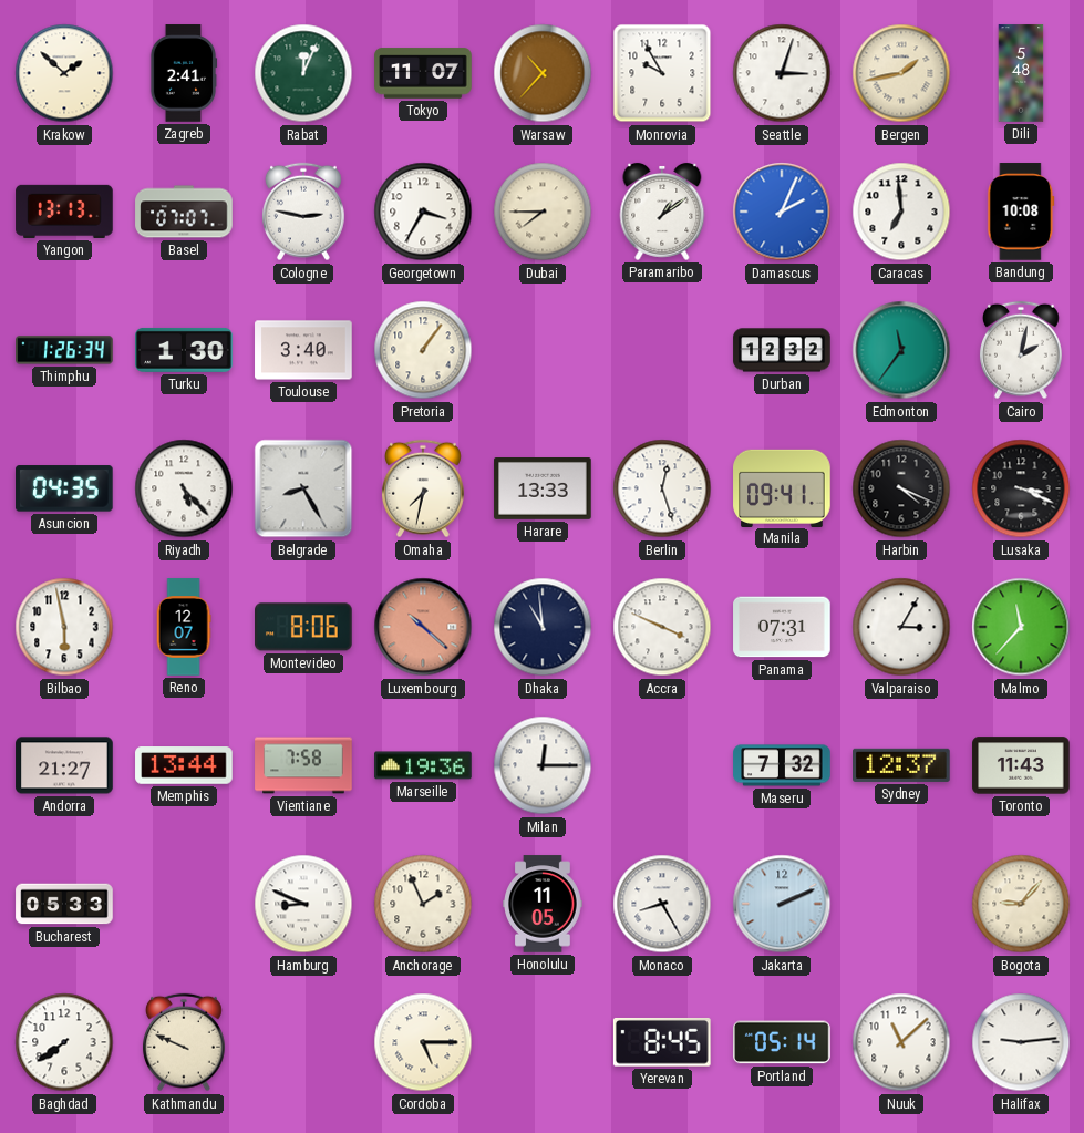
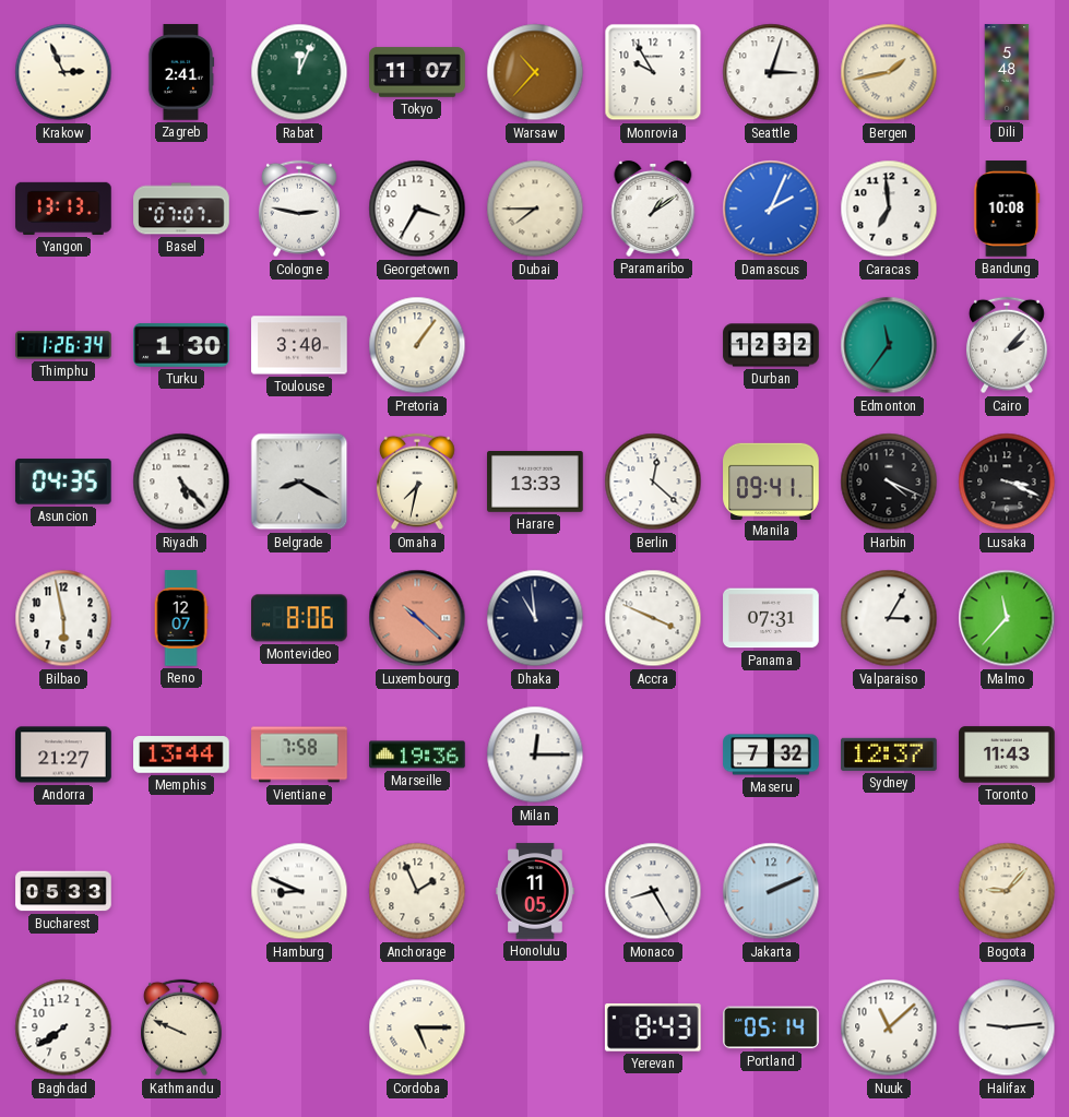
Krakow: 1:52 -> 2:56
Cairo: 2:02 -> 2:07
Belgrade: 8:25 -> 8:20
Berlin: 12:27 -> 12:22
Yerevan: 8:45 -> 8:43
